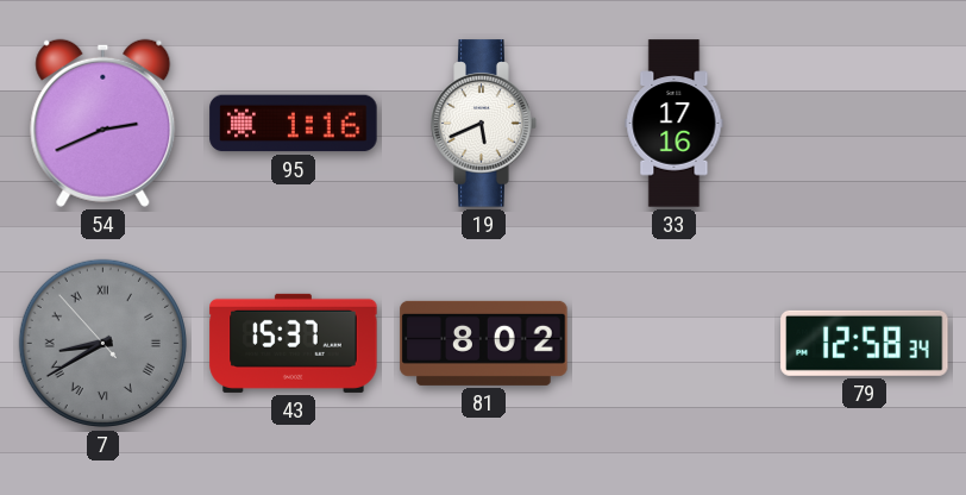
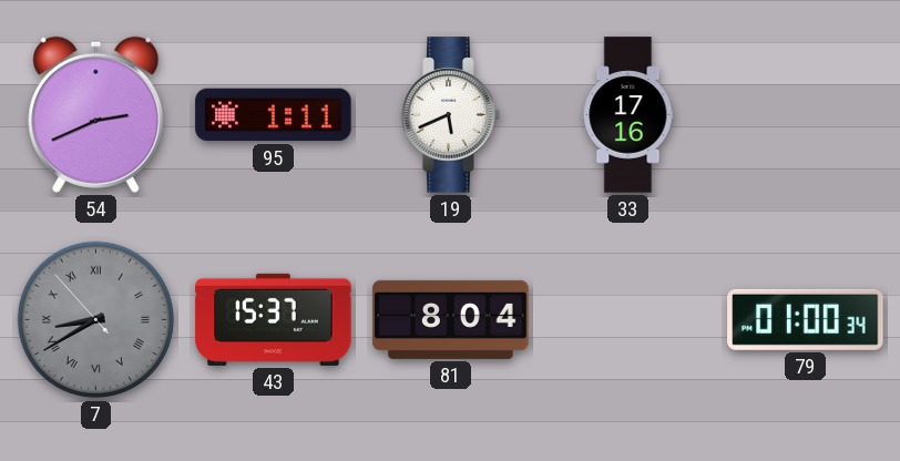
95: 1:16 -> 1:11
81: 8:02 -> 8:04
79: 12:58 -> 01:00
